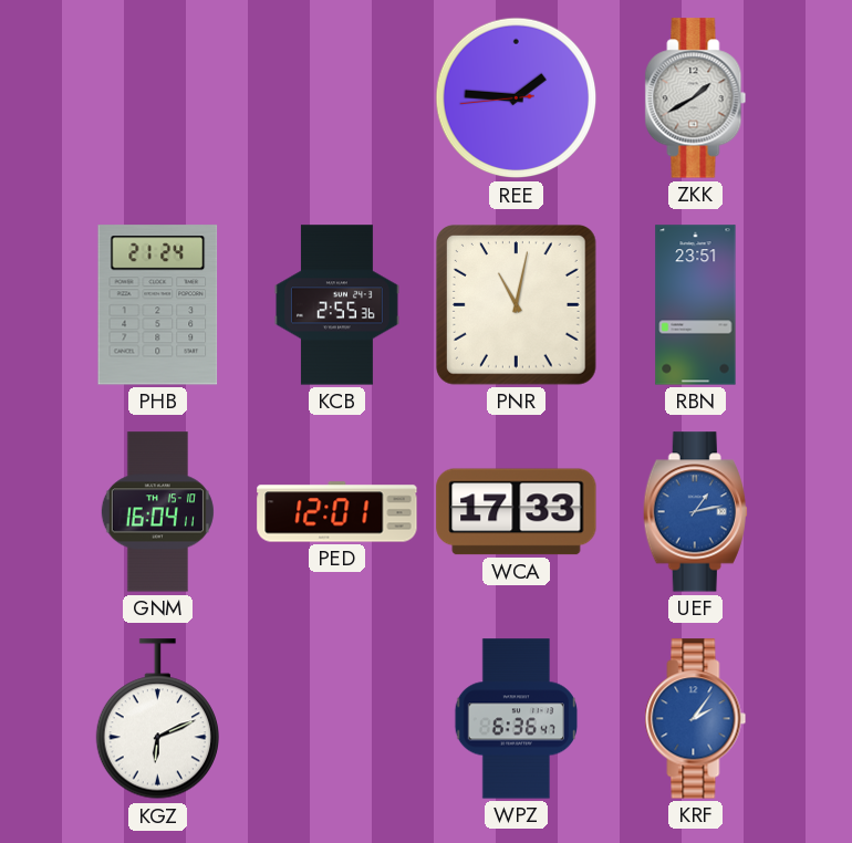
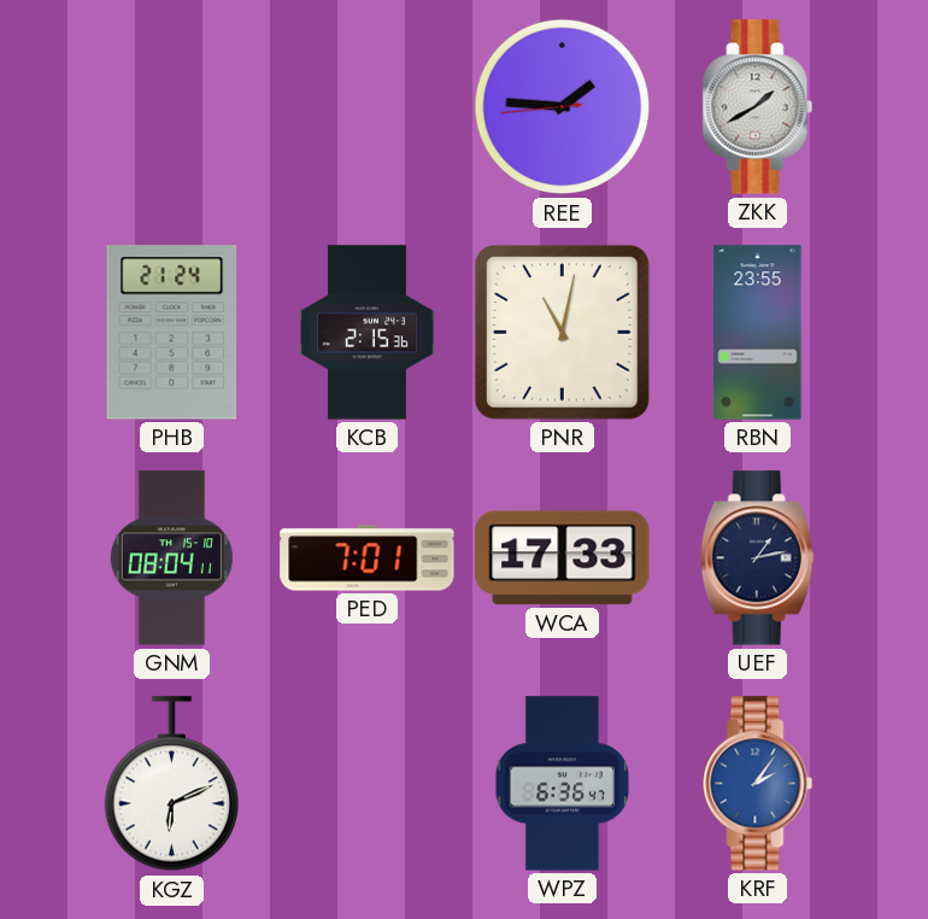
KCB: 2:55 -> 2:15
RBN: 23:51 -> 23:55
GNM: 16:04 -> 08:04
PED: 12:01 -> 7:01
UEF dial: blue -> navy
